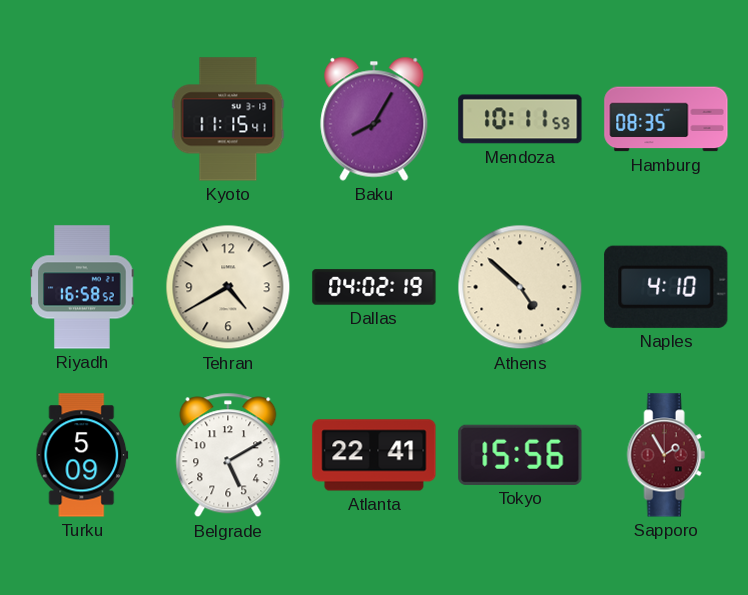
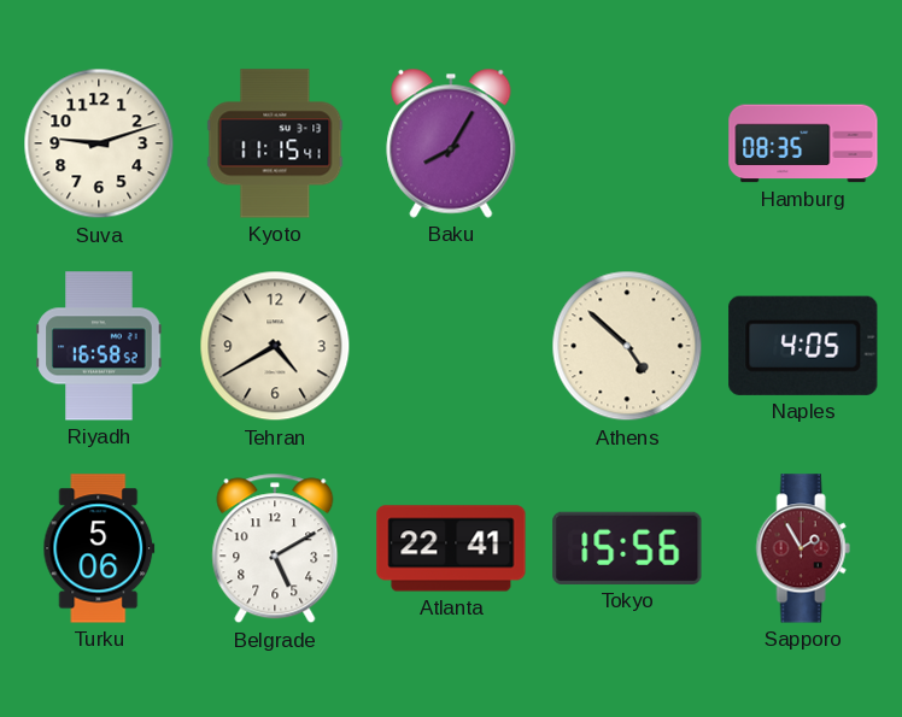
Suva: none -> 9:12
Mendoza: 10:11 -> none
Dallas: 04:02 -> none
Naples: 4:10 -> 4:05
Turku: 5:09 -> 5:06
